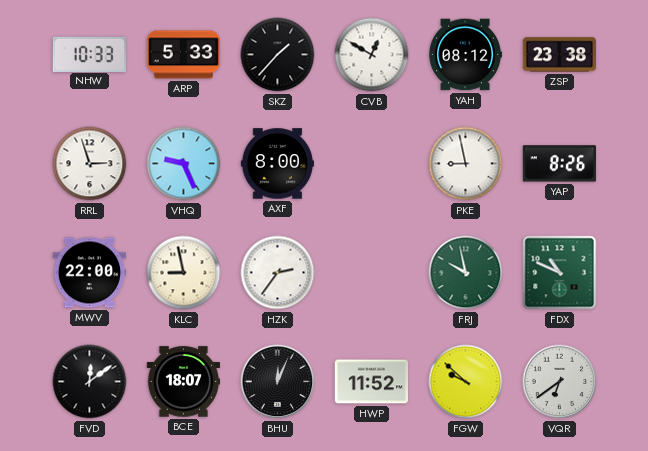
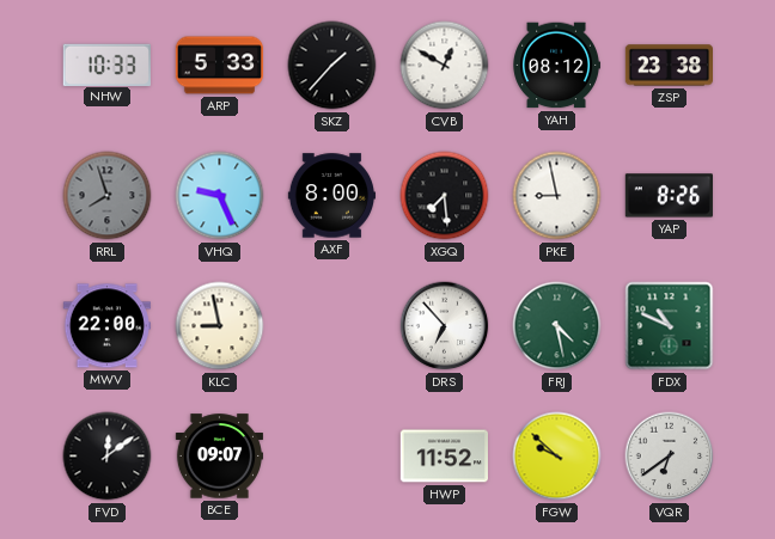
RRL: 2:57 -> 7:57
RRL dial: white -> grey
XGQ: none -> 7:29
HZK: 2:36 -> none
DRS: none -> 6:53
FRJ: 9:58 -> 4:28
BCE: 18:07 -> 09:07
BHU: 12:04 -> none
